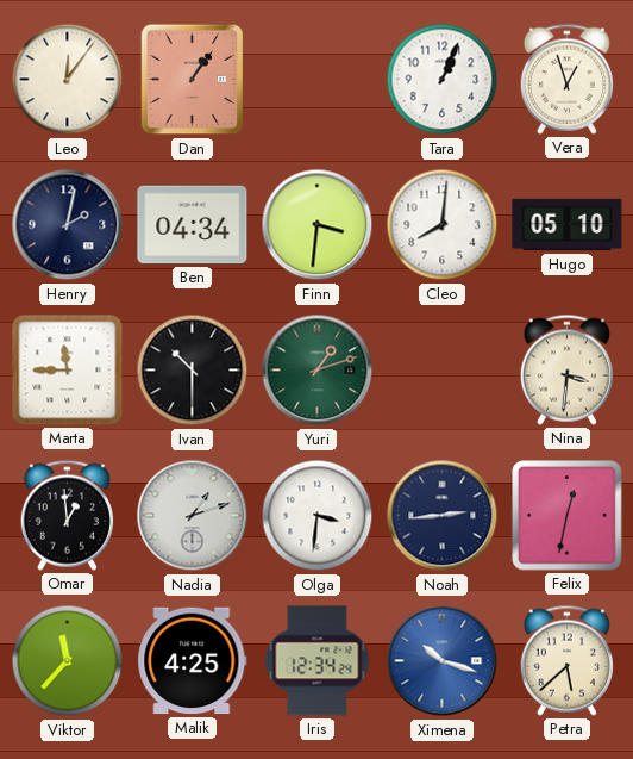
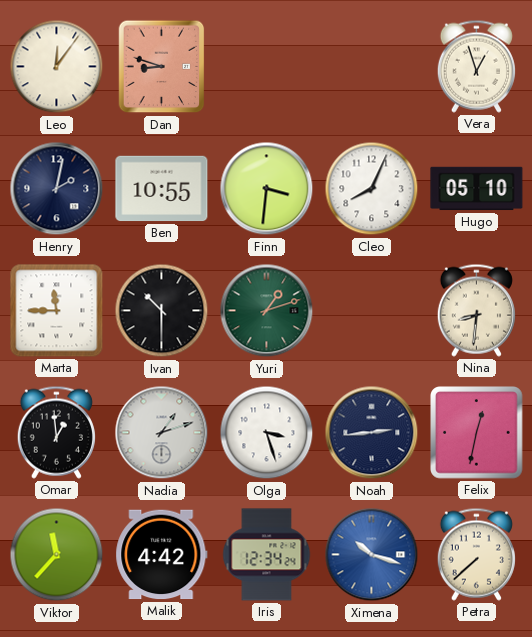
Dan: 1:06 -> 8:48
Tara: 1:04 -> none
Ben: 04:34 -> 10:55
Cleo: 8:01 -> 8:04
Nina: 3:31 -> 8:31
Olga: 3:31 -> 3:27
Malik: 4:25 -> 4:42
Petra: 5:38 -> 7:38
